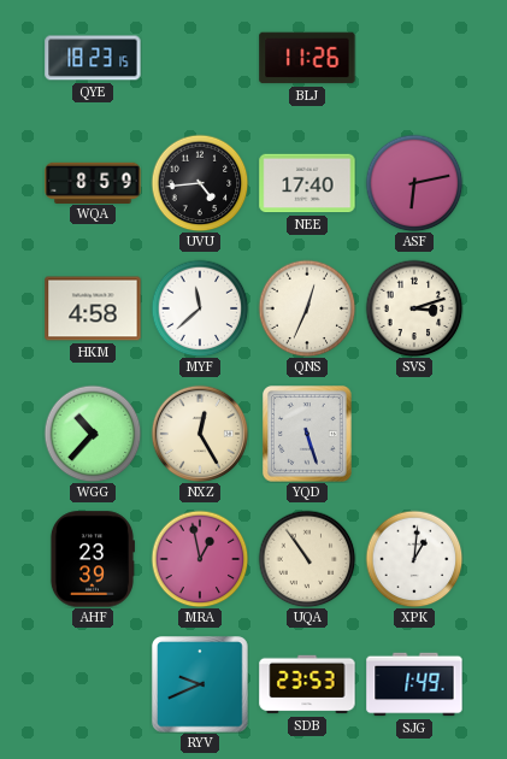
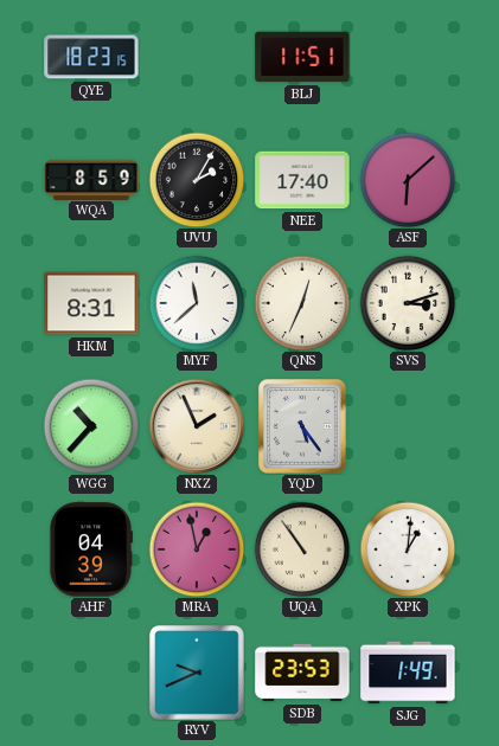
BLJ: 11:26 -> 11:51
UVU: 4:44 -> 2:05
ASF: 6:13 -> 6:08
HKM: 4:58 -> 8:31
NXZ: 12:25 -> 1:56
YQD: 5:27 -> 5:24
AHF: 23:39 -> 04:39
